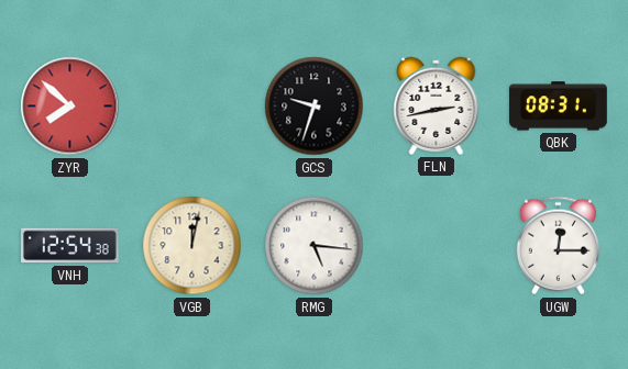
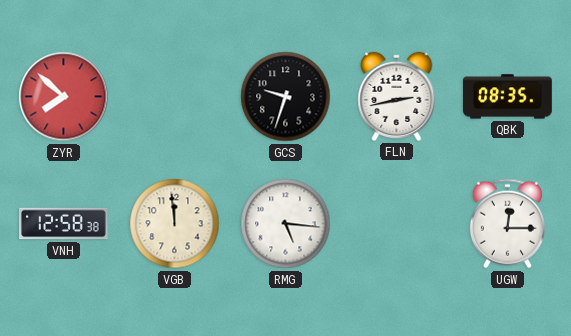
QBK: 08:31 -> 08:35
VNH: 12:54 -> 12:58
VGB: 12:02 -> 11:59
